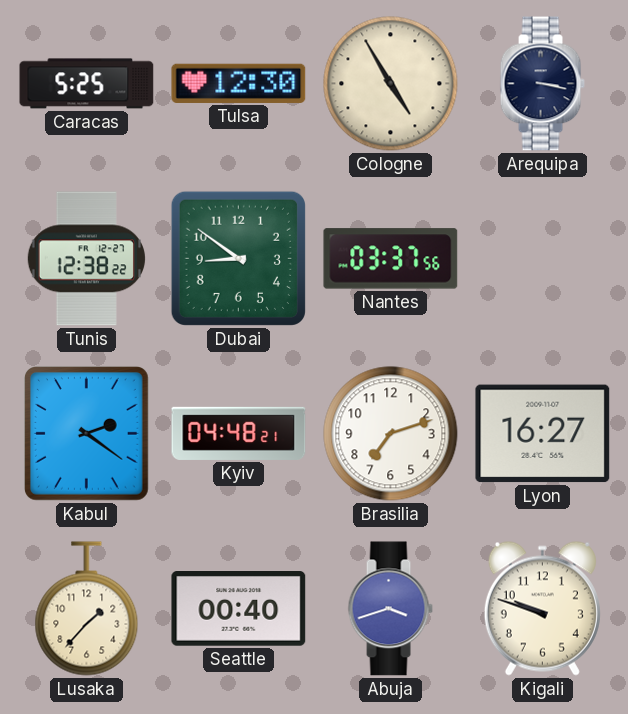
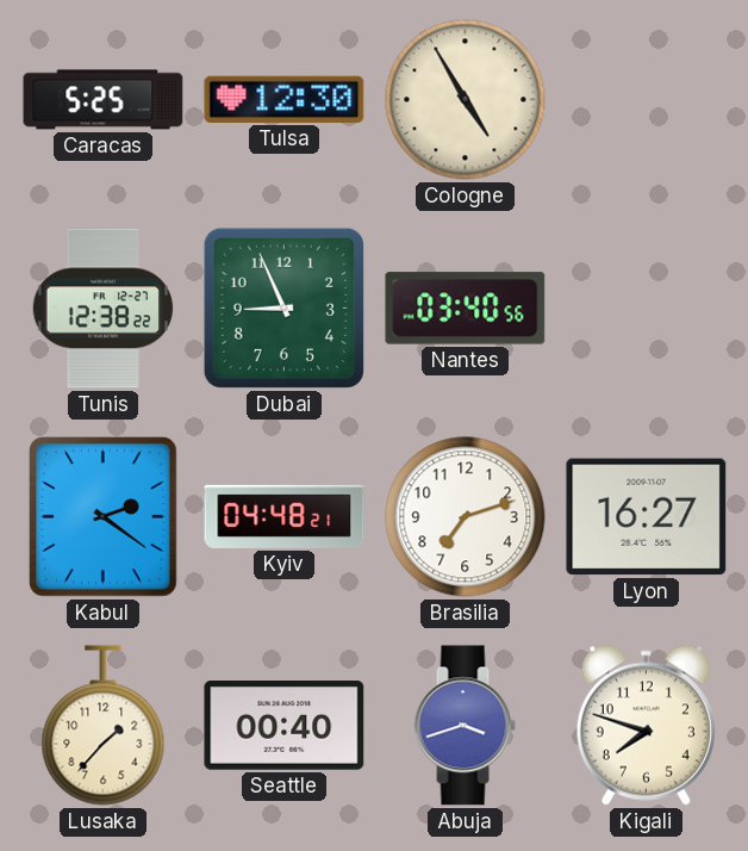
Arequipa: 3:17 -> none
Dubai: 8:51 -> 8:56
Nantes: 03:37 -> 03:40
Kigali: 9:48 -> 7:48
